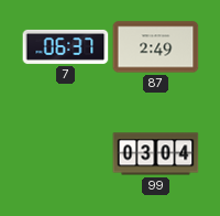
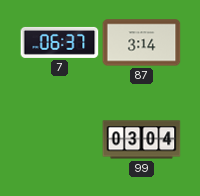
87: 2:49 -> 3:14
